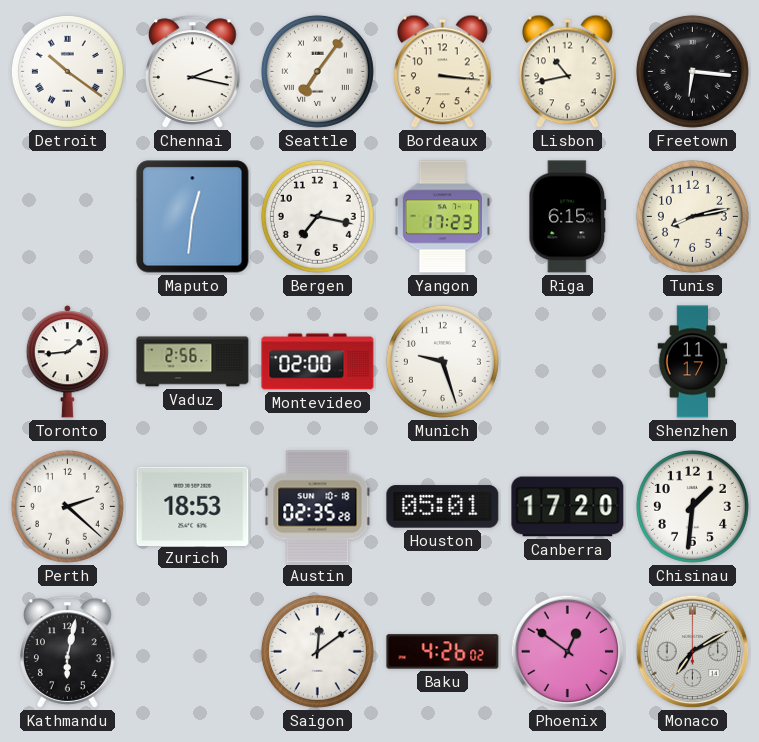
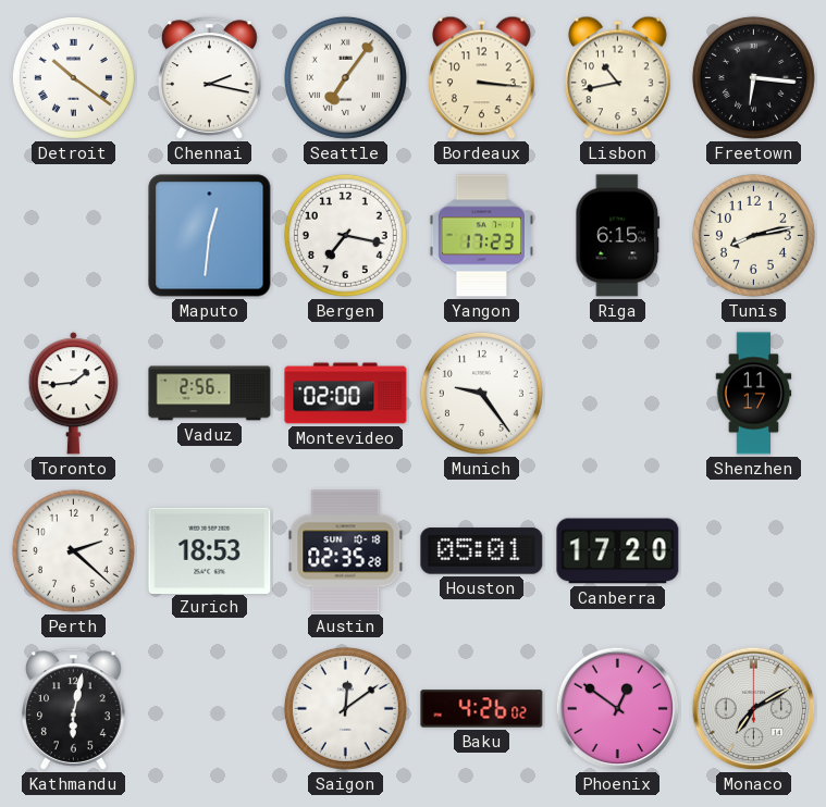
Munich: 9:27 -> 9:24
Chisinau: 1:31 -> none
